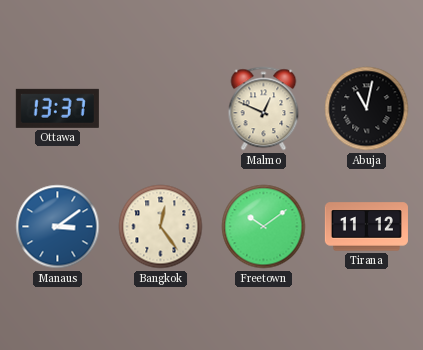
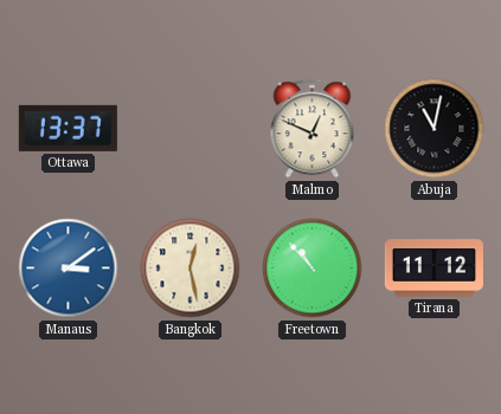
Bangkok: 12:24 -> 12:28
Freetown: 10:09 -> 10:53
